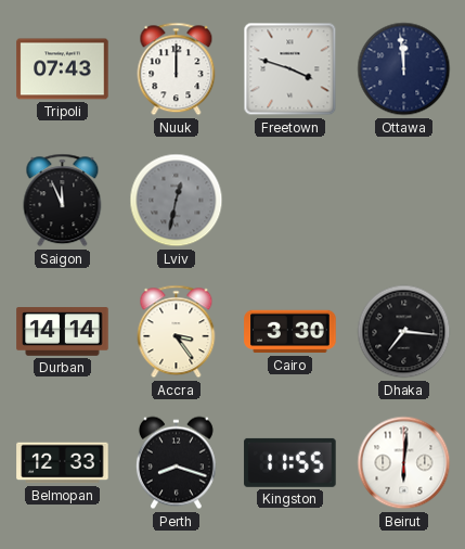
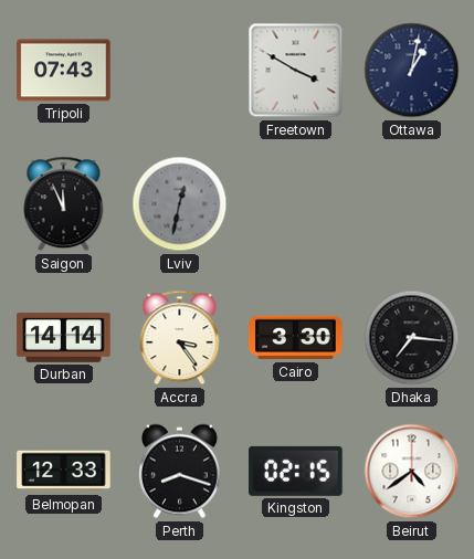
Nuuk: 12:00 -> none
Freetown: 3:48 -> 3:50
Ottawa: 11:59 -> 1:02
Kingston: 11:55 -> 02:15
Beirut: 6:01 -> 4:39
